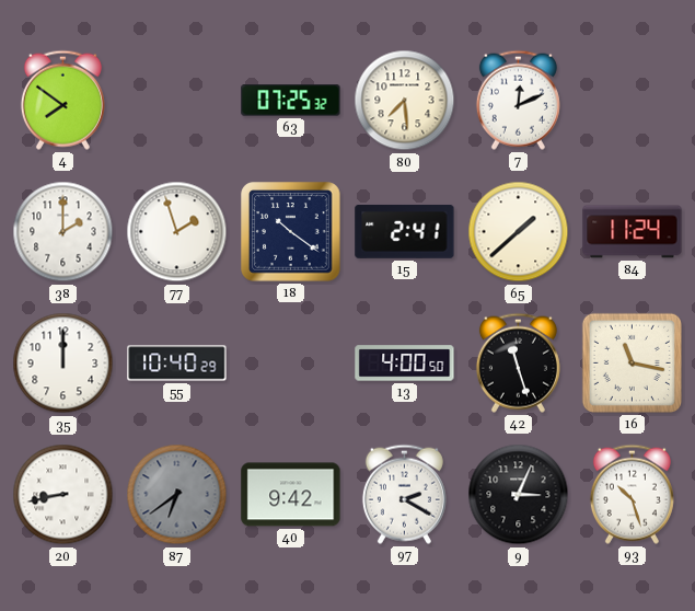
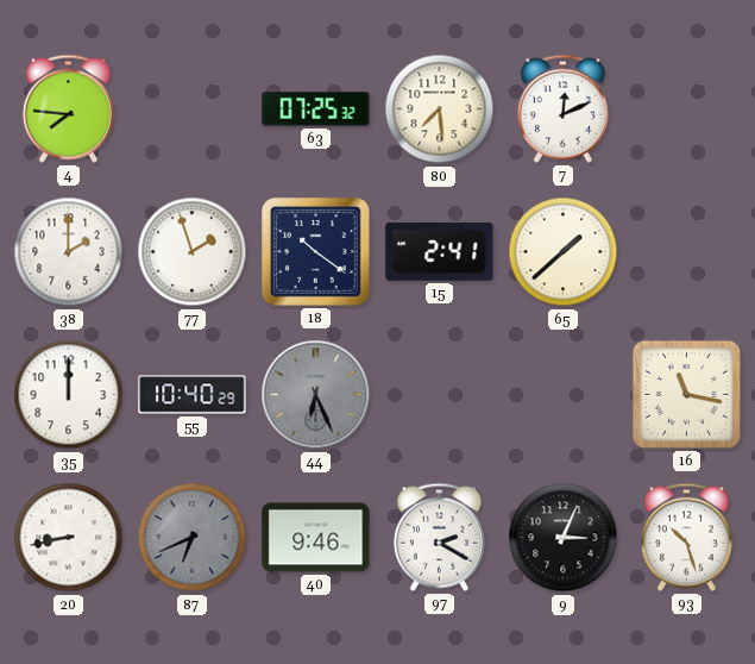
4: 7:51 -> 7:46
84: 11:24 -> none
44: none -> 6:26
13: 4:00 -> none
42: 11:27 -> none
87: 6:39 -> 6:41
40: 9:42 -> 9:46
